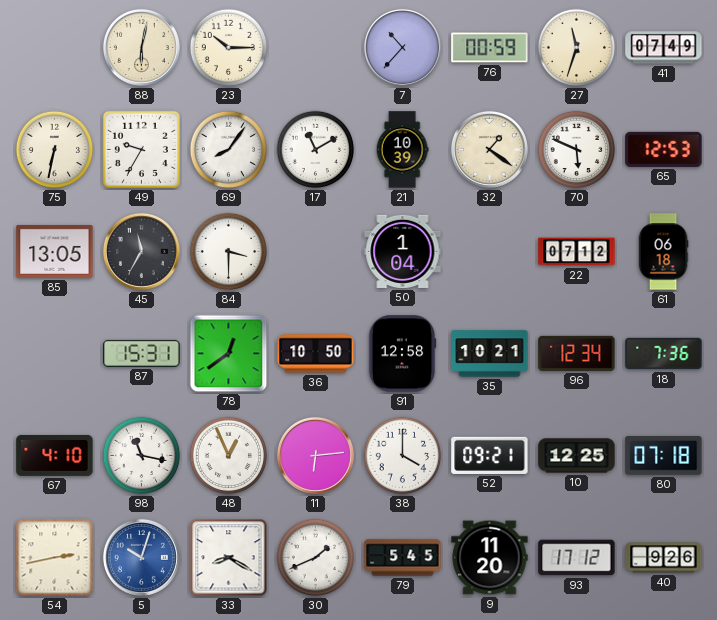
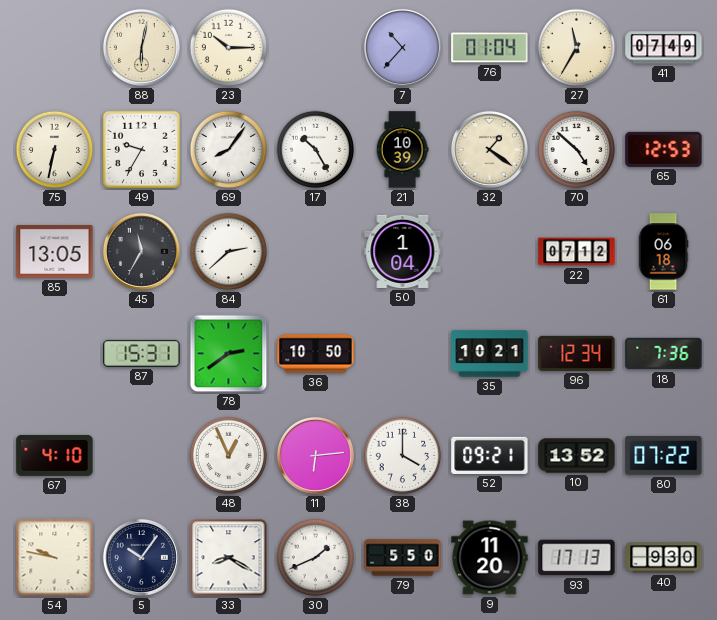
76: 00:59 -> 01:04
27: 11:33 -> 11:35
17: 11:10 -> 10:25
70: 5:49 -> 4:52
84: 3:30 -> 2:38
78: 12:39 -> 2:39
91: 12:58 -> none
98: 11:17 -> none
10: 12:25 -> 13:52
80: 07:18 -> 07:22
54: 2:43 -> 9:47
5: 10:03 -> 10:06
5 dial: blue -> navy
79: 5:45 -> 5:50
93: 17:12 -> 17:13
40: 9:26 -> 9:30
